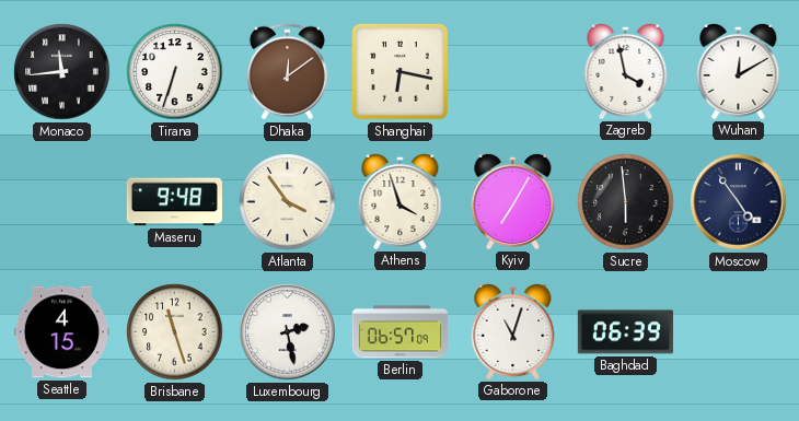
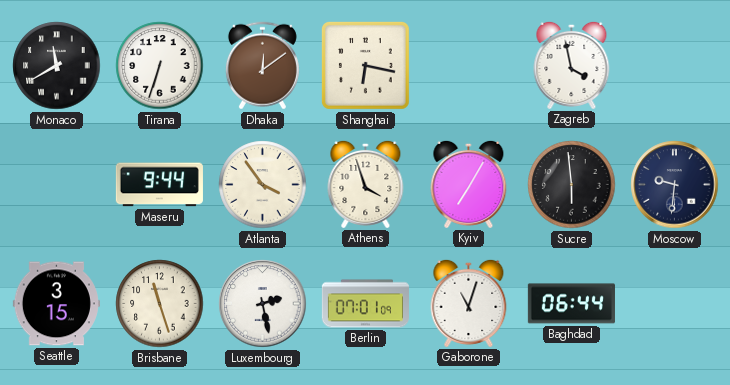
Monaco: 11:44 -> 11:40
Wuhan: 12:10 -> none
Maseru: 9:48 -> 9:44
Moscow: 4:54 -> 9:31
Seattle: 4:15 -> 3:15
Berlin: 06:57 -> 07:01
Baghdad: 06:39 -> 06:44
